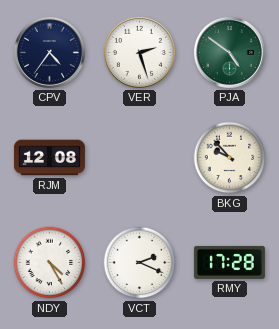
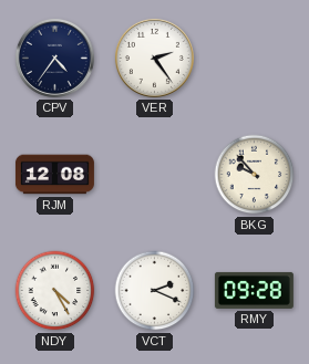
VER: 2:27 -> 2:24
PJA: 4:51 -> none
RMY: 17:28 -> 09:28
